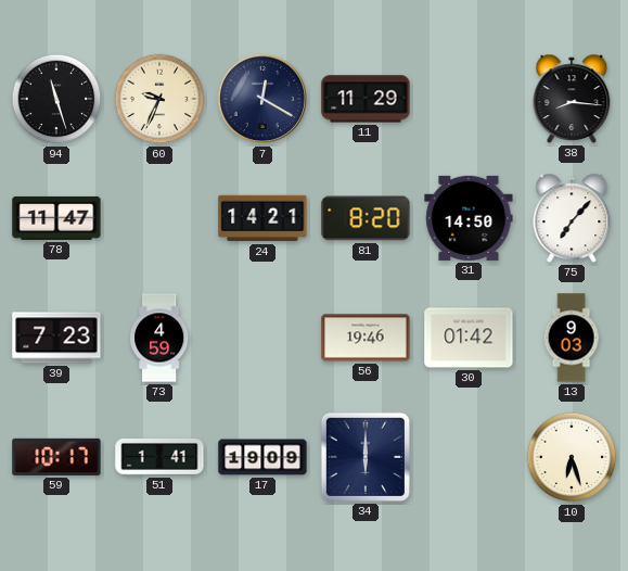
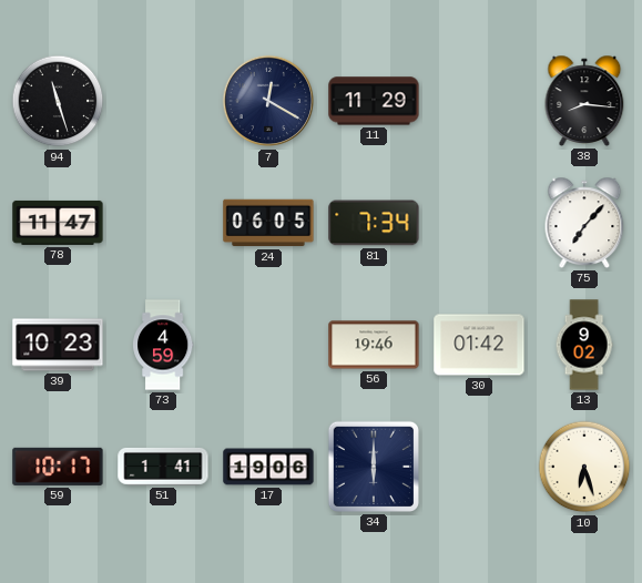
60: 9:34 -> none
24: 14:21 -> 06:05
81: 8:20 -> 7:34
31: 14:50 -> none
39: 7:23 -> 10:23
13: 9:03 -> 9:02
17: 19:09 -> 19:06
